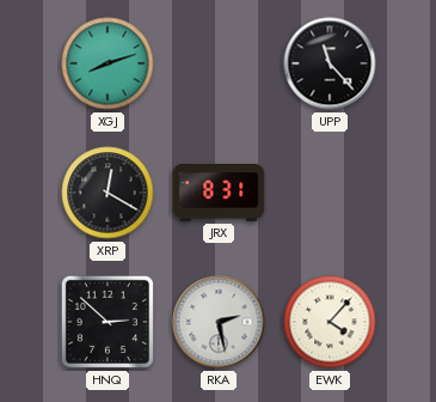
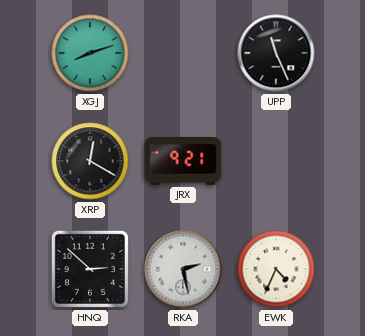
UPP: 11:23 -> 11:26
JRX: 8:31 -> 9:21
EWK: 4:07 -> 4:34
